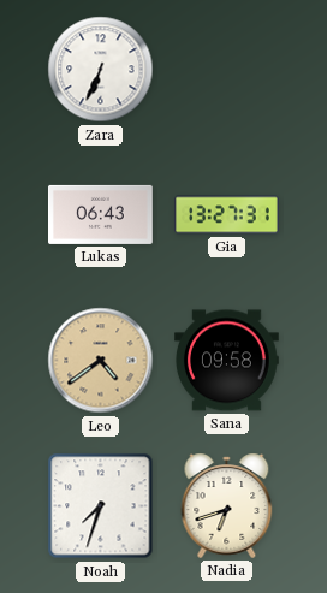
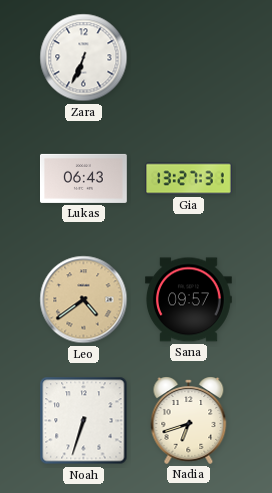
Sana: 09:58 -> 09:57
Noah: 7:33 -> 6:33
